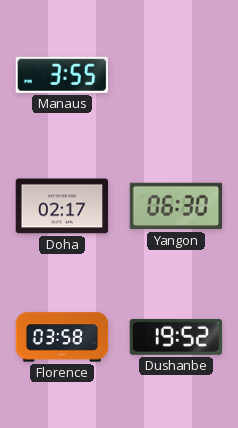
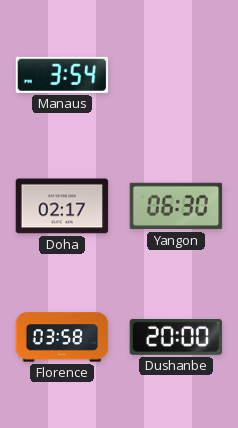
Manaus: 3:55 -> 3:54
Dushanbe: 19:52 -> 20:00
